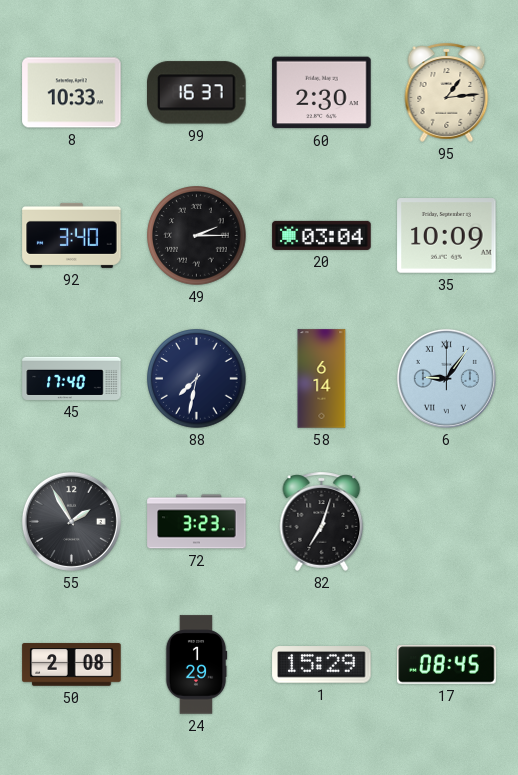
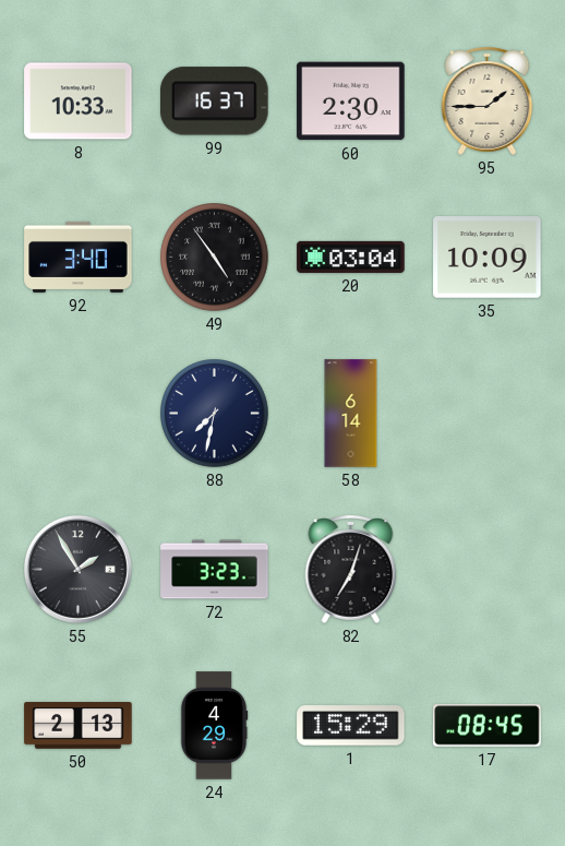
95: 1:14 -> 1:45
49: 2:15 -> 4:54
45: 17:40 -> none
6: 9:06 -> none
50: 2:08 -> 2:13
24: 1:29 -> 4:29
